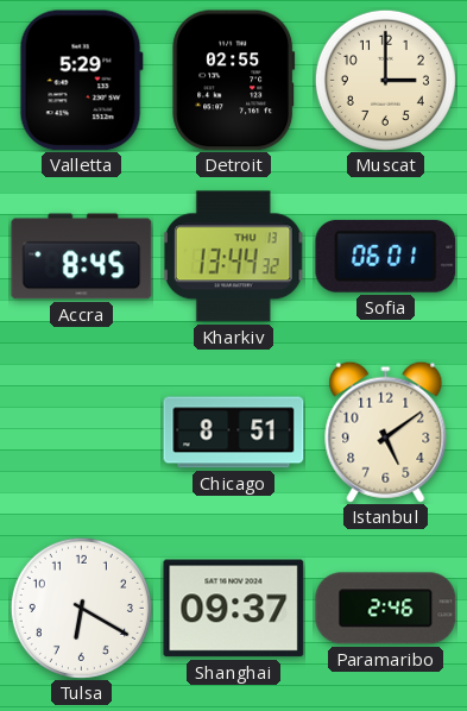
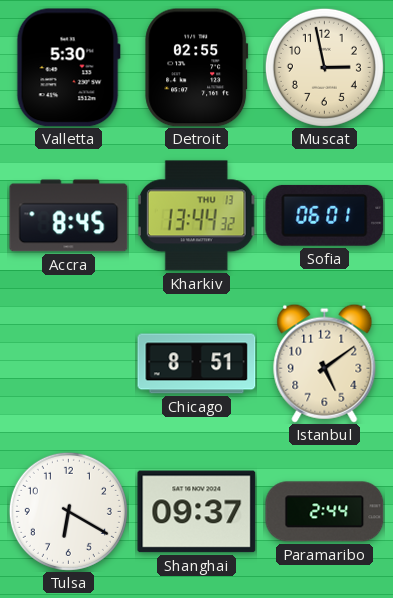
Valletta: 5:29 -> 5:30
Muscat: 3:00 -> 2:58
Paramaribo: 2:46 -> 2:44
